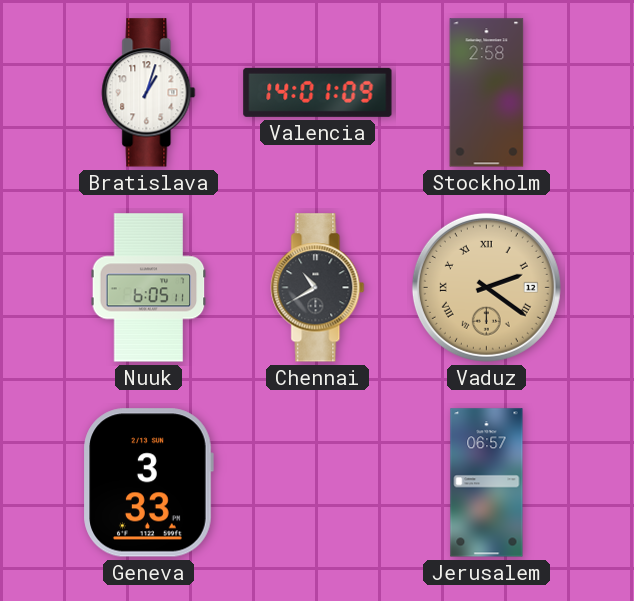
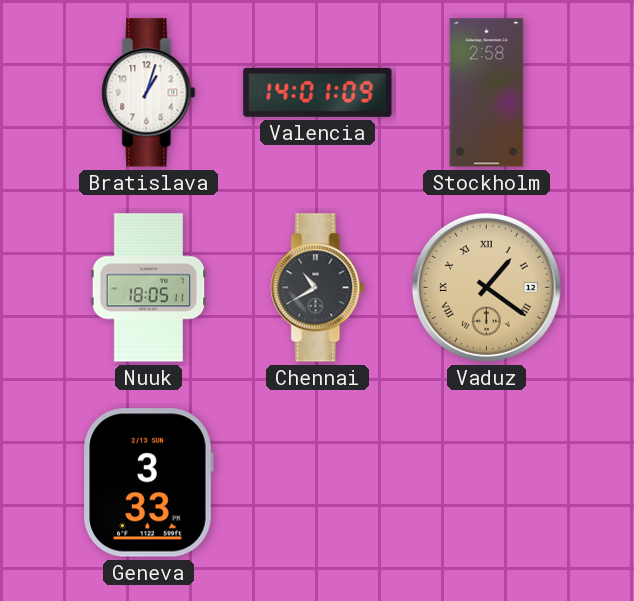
Nuuk: 6:05 -> 18:05
Vaduz: 2:21 -> 1:21
Jerusalem: 06:57 -> none
